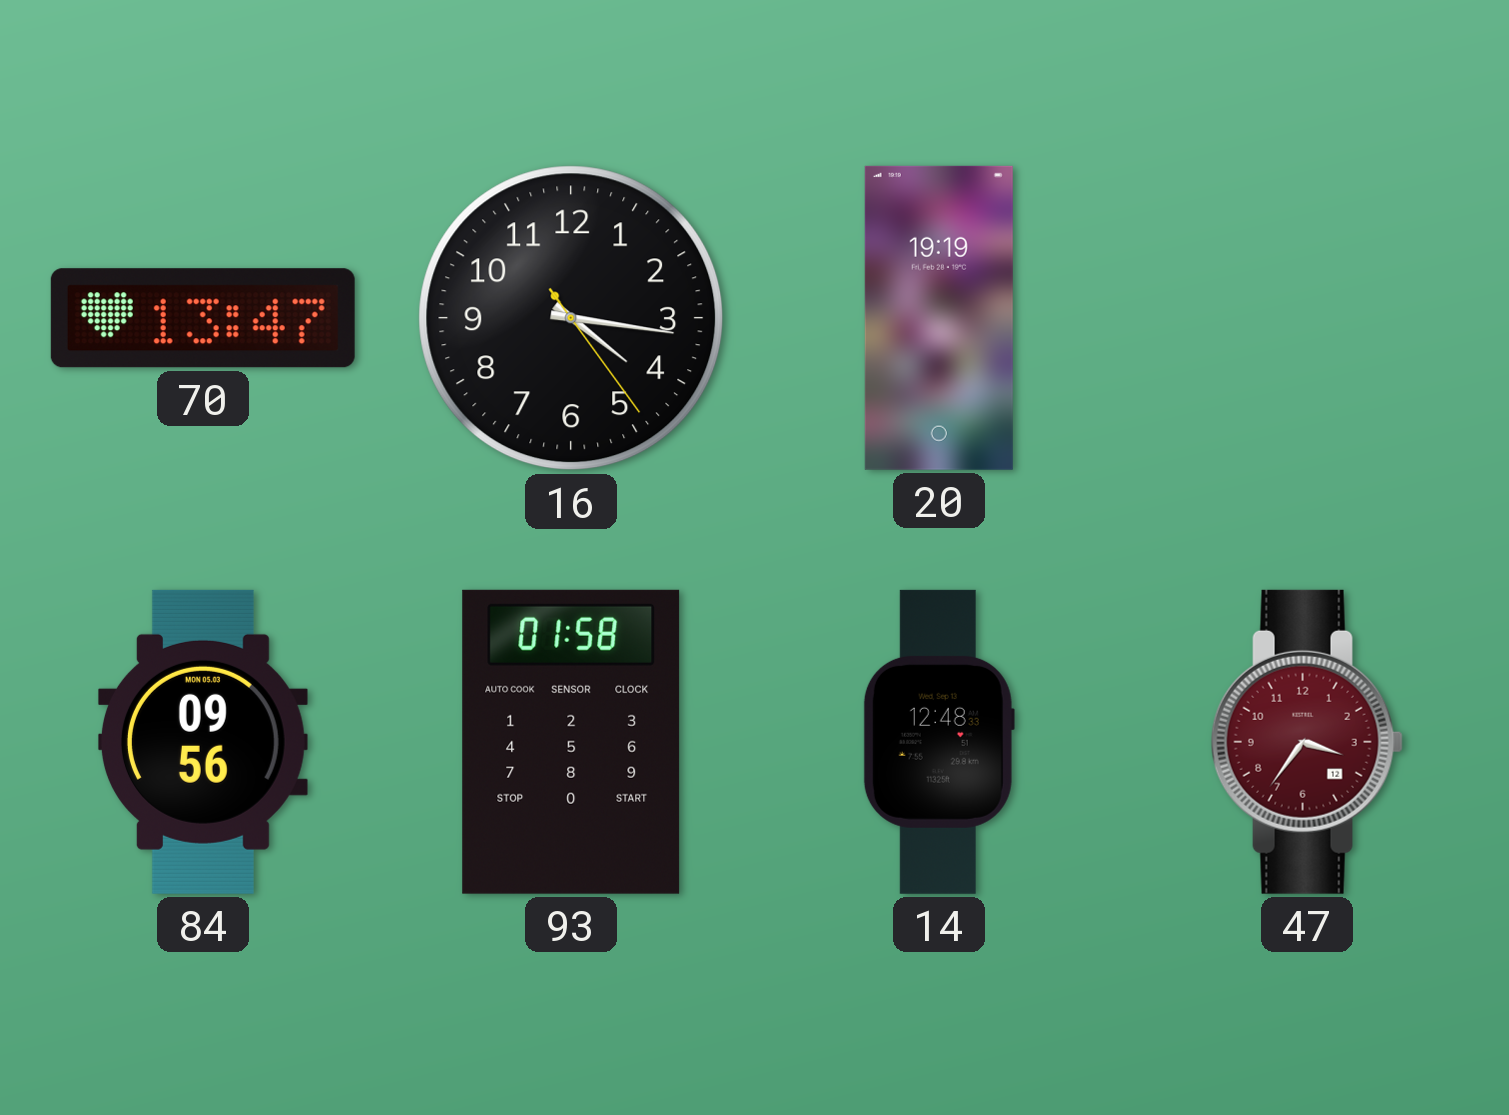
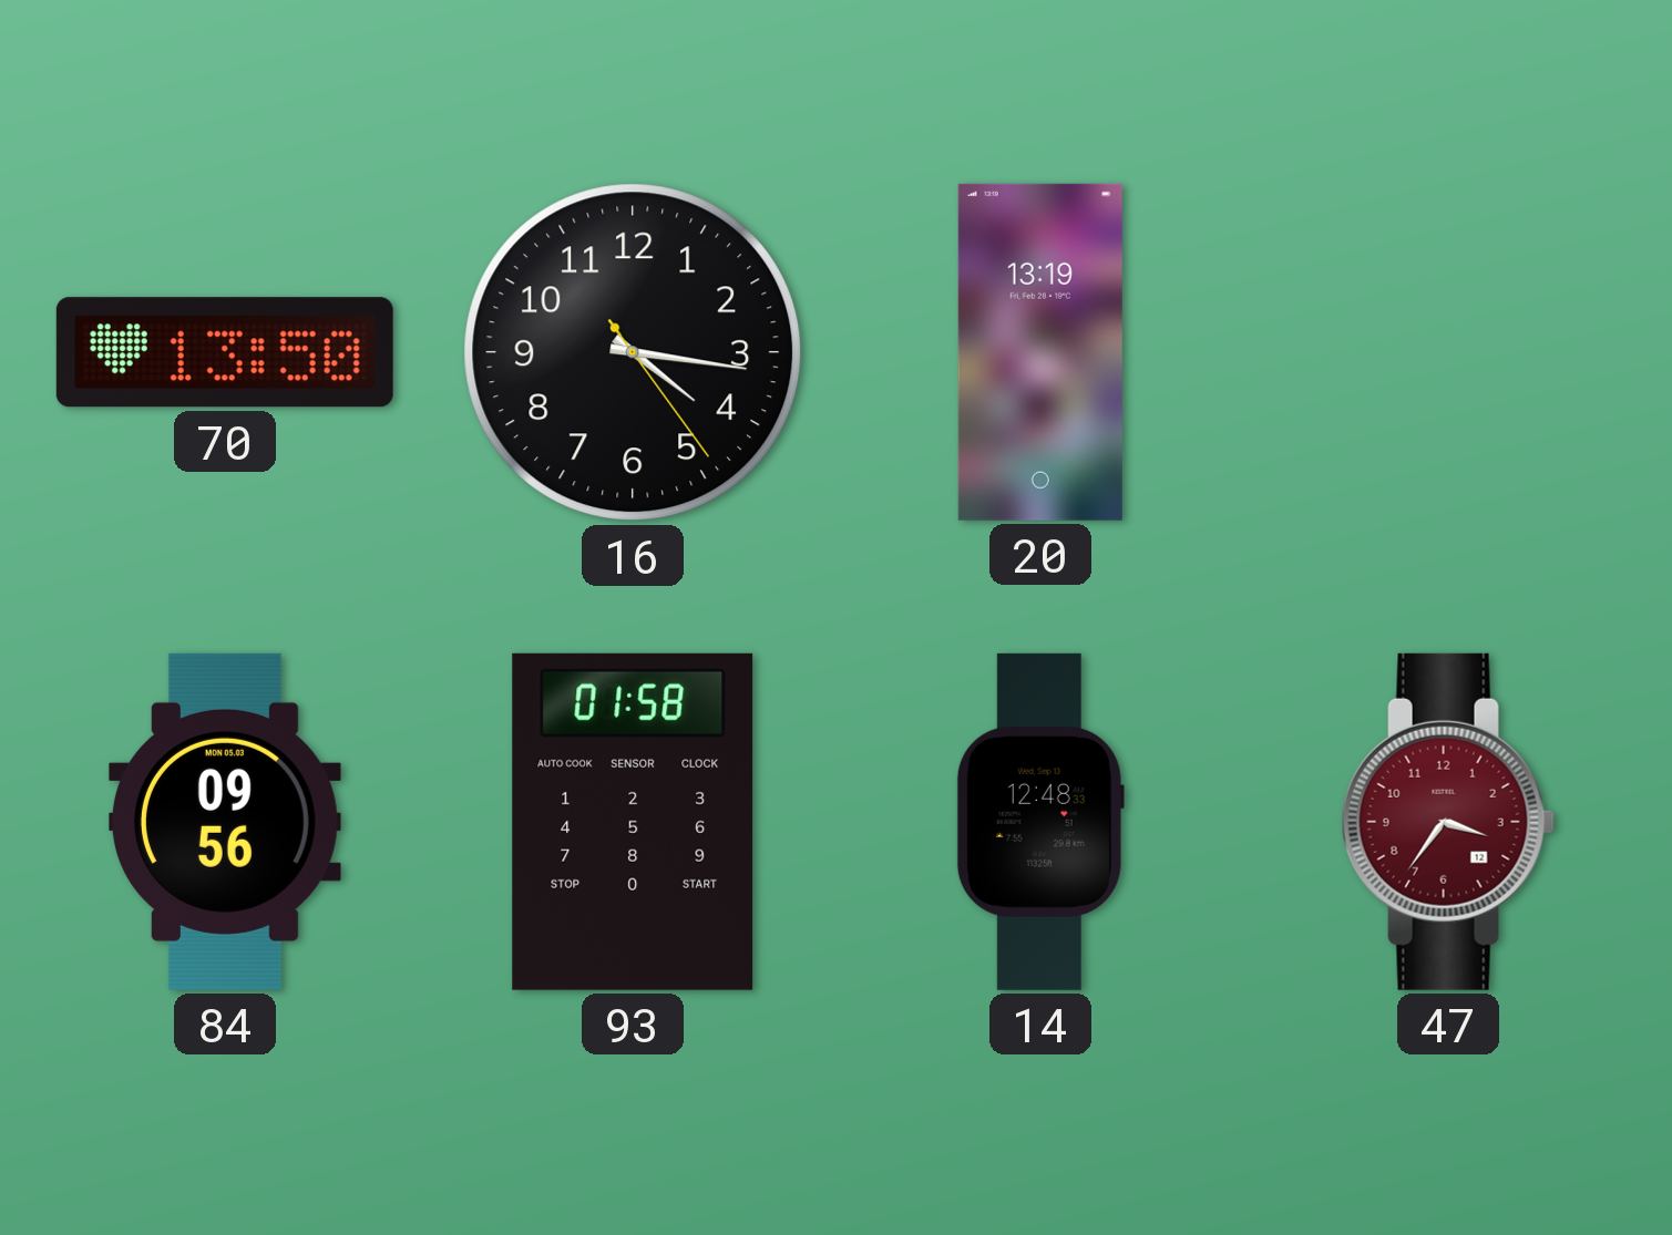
70: 13:47 -> 13:50
20: 19:19 -> 13:19
